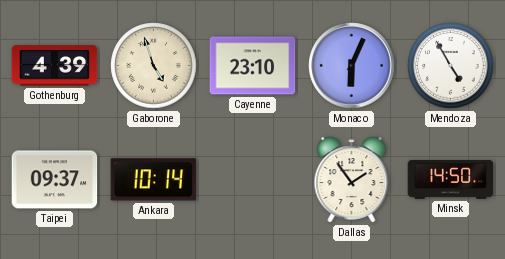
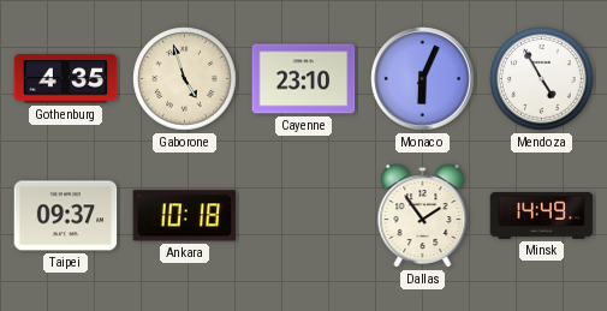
Gothenburg: 4:39 -> 4:35
Ankara: 10:14 -> 10:18
Minsk: 14:50 -> 14:49
